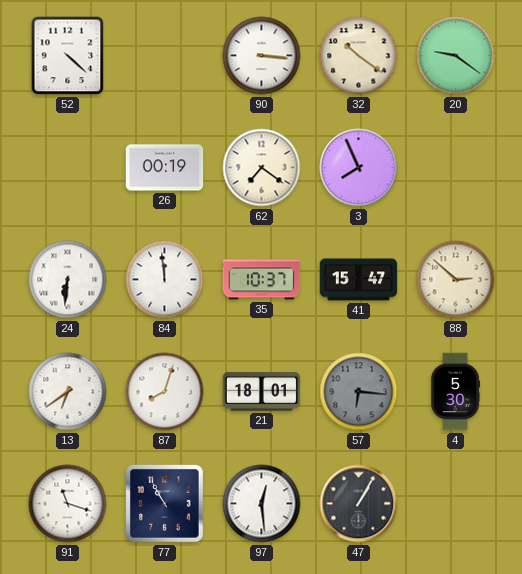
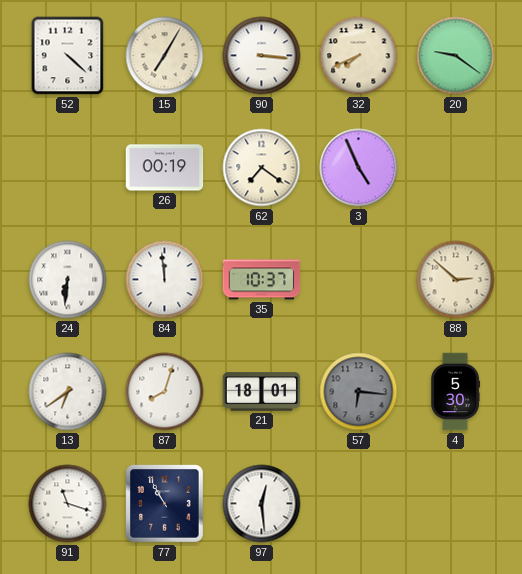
15: none -> 7:05
32: 10:21 -> 7:41
3: 7:56 -> 4:56
41: 15:47 -> none
47: 1:05 -> none
